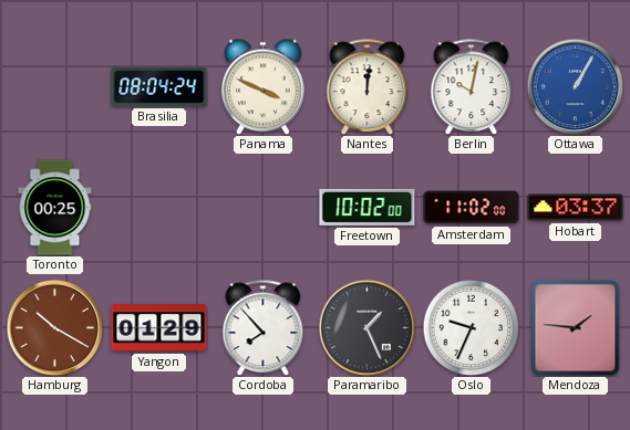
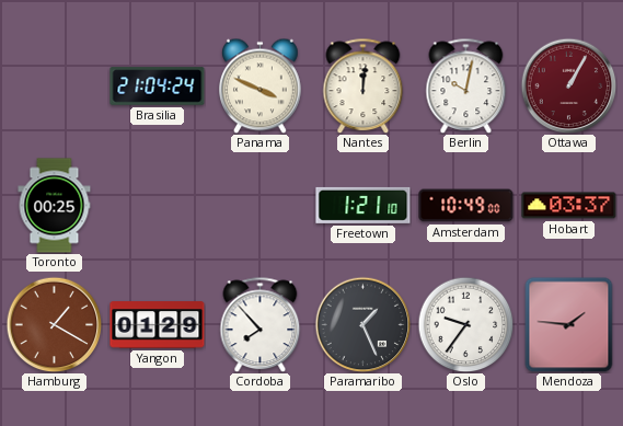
Brasilia: 08:04 -> 21:04
Ottawa dial: blue -> burgundy
Freetown: 10:02 -> 1:21
Amsterdam: 11:02 -> 10:49
Hamburg: 10:20 -> 1:20
Oslo: 9:34 -> 9:36
